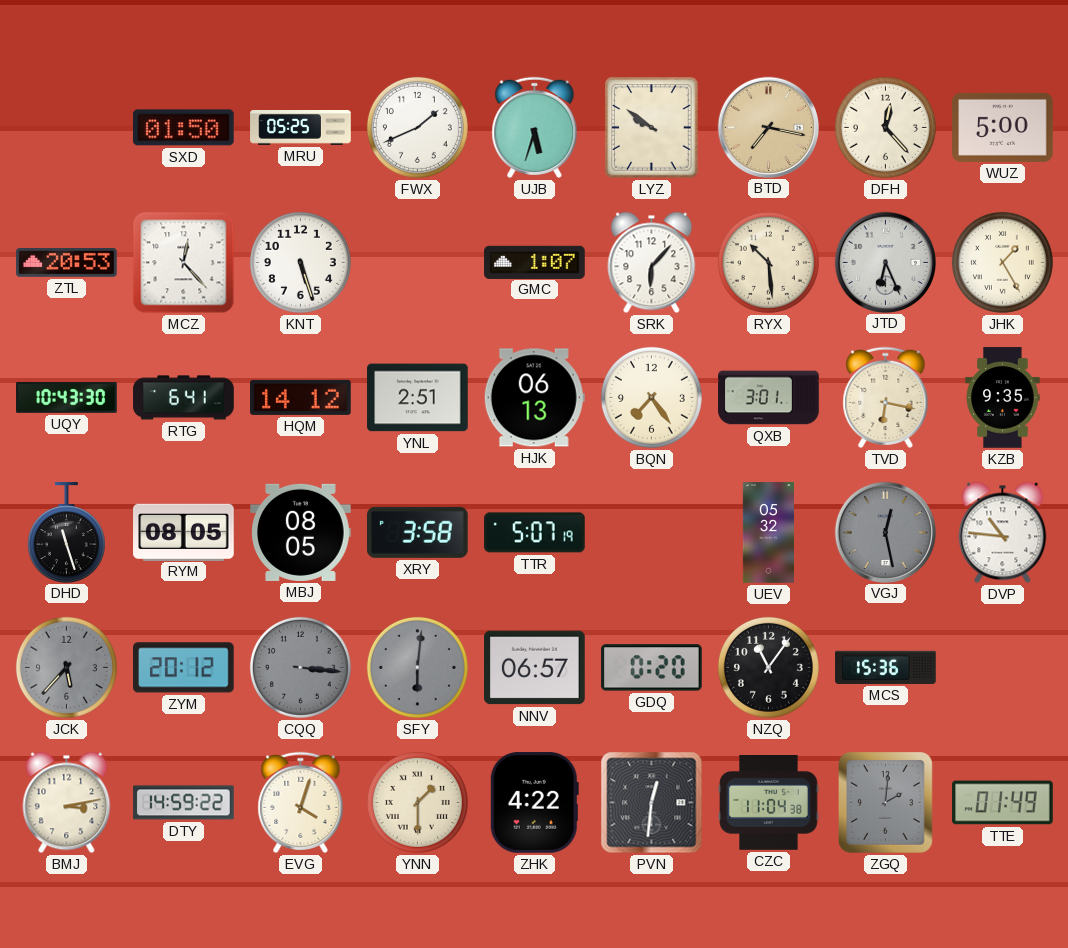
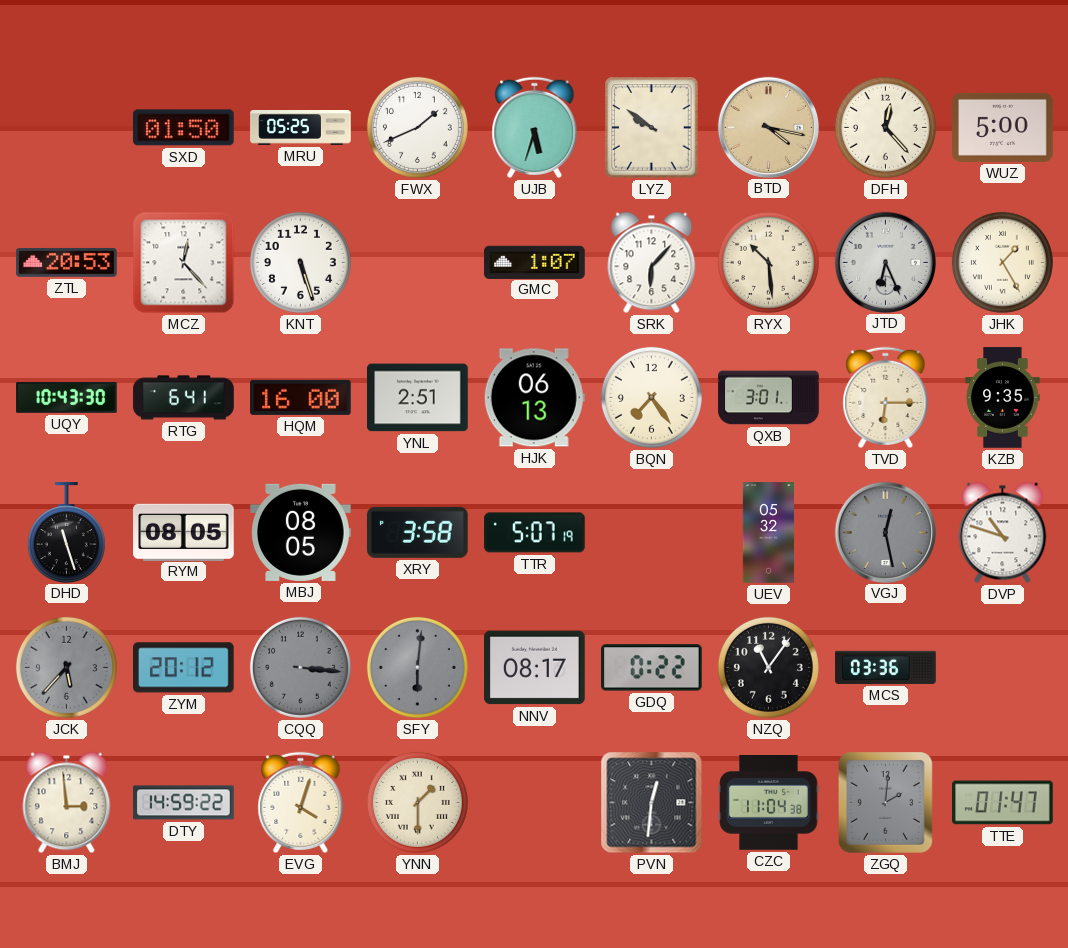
BTD: 7:17 -> 4:17
HQM: 14:12 -> 16:00
TVD: 6:17 -> 6:15
DVP: 10:46 -> 10:48
NNV: 06:57 -> 08:17
GDQ: 0:20 -> 0:22
MCS: 15:36 -> 03:36
BMJ: 3:13 -> 2:59
ZHK: 4:22 -> none
TTE: 01:49 -> 01:47
